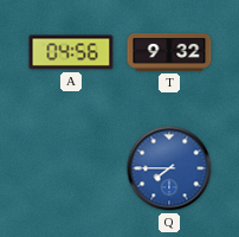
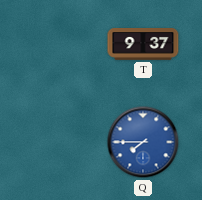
A: 04:56 -> none
T: 9:32 -> 9:37
